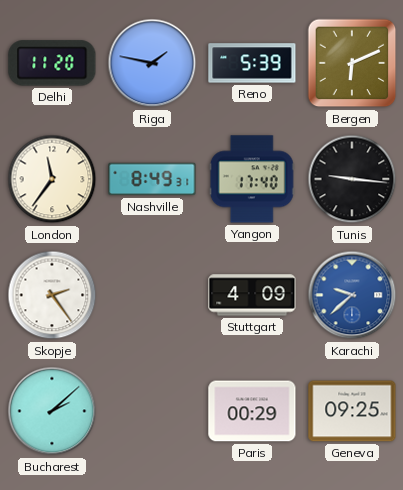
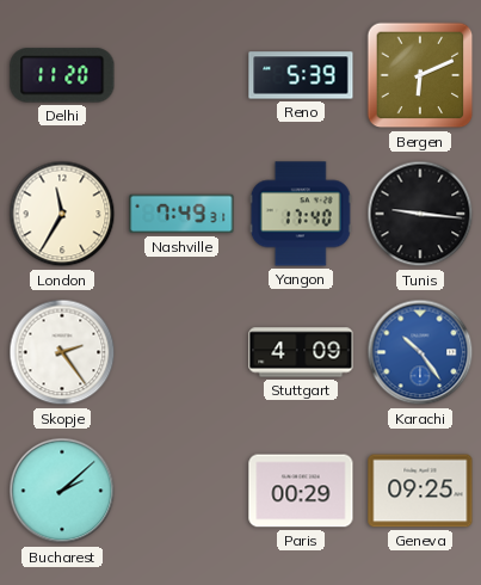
Riga: 1:47 -> none
London: 11:36 -> 11:35
Nashville: 8:49 -> 7:49
Karachi: 9:38 -> 10:24
